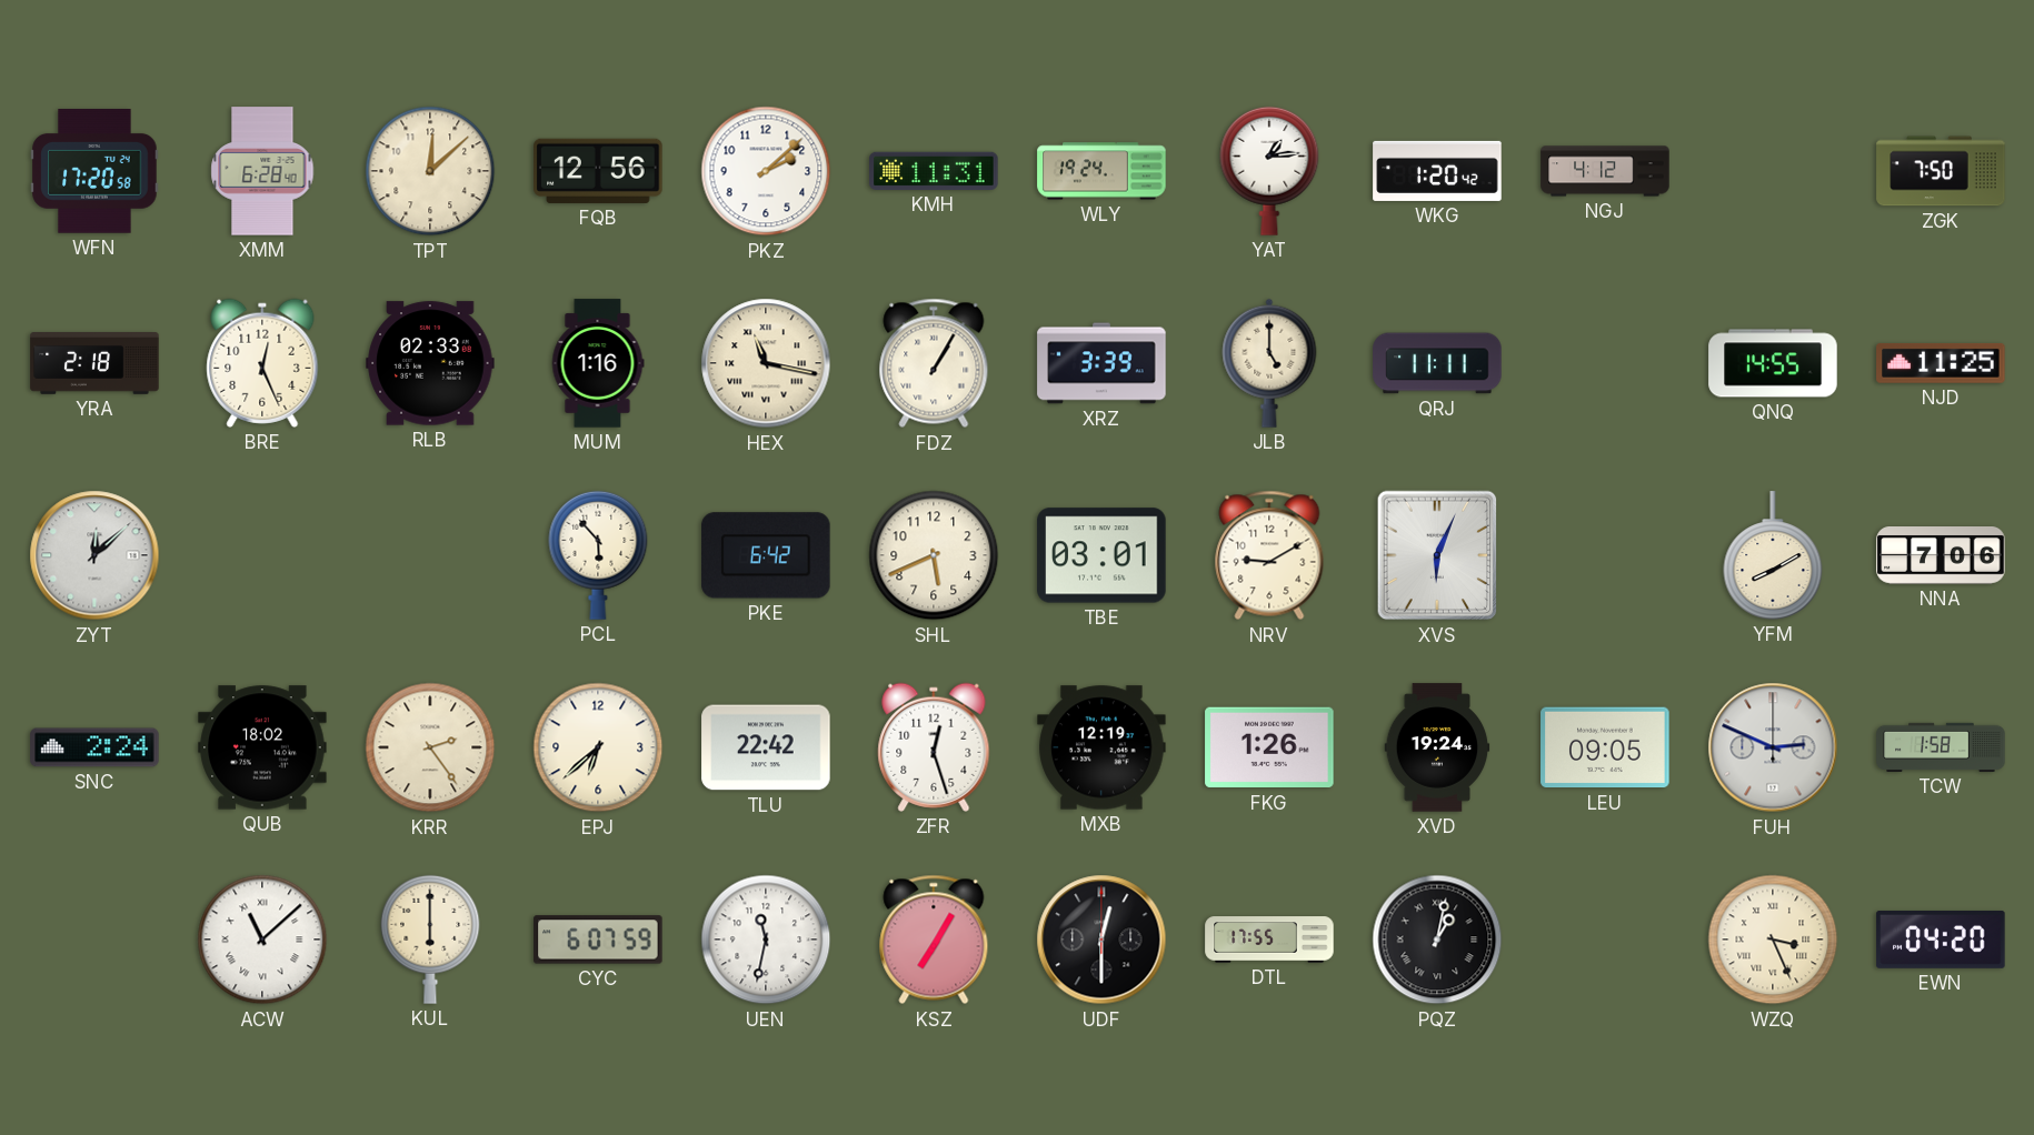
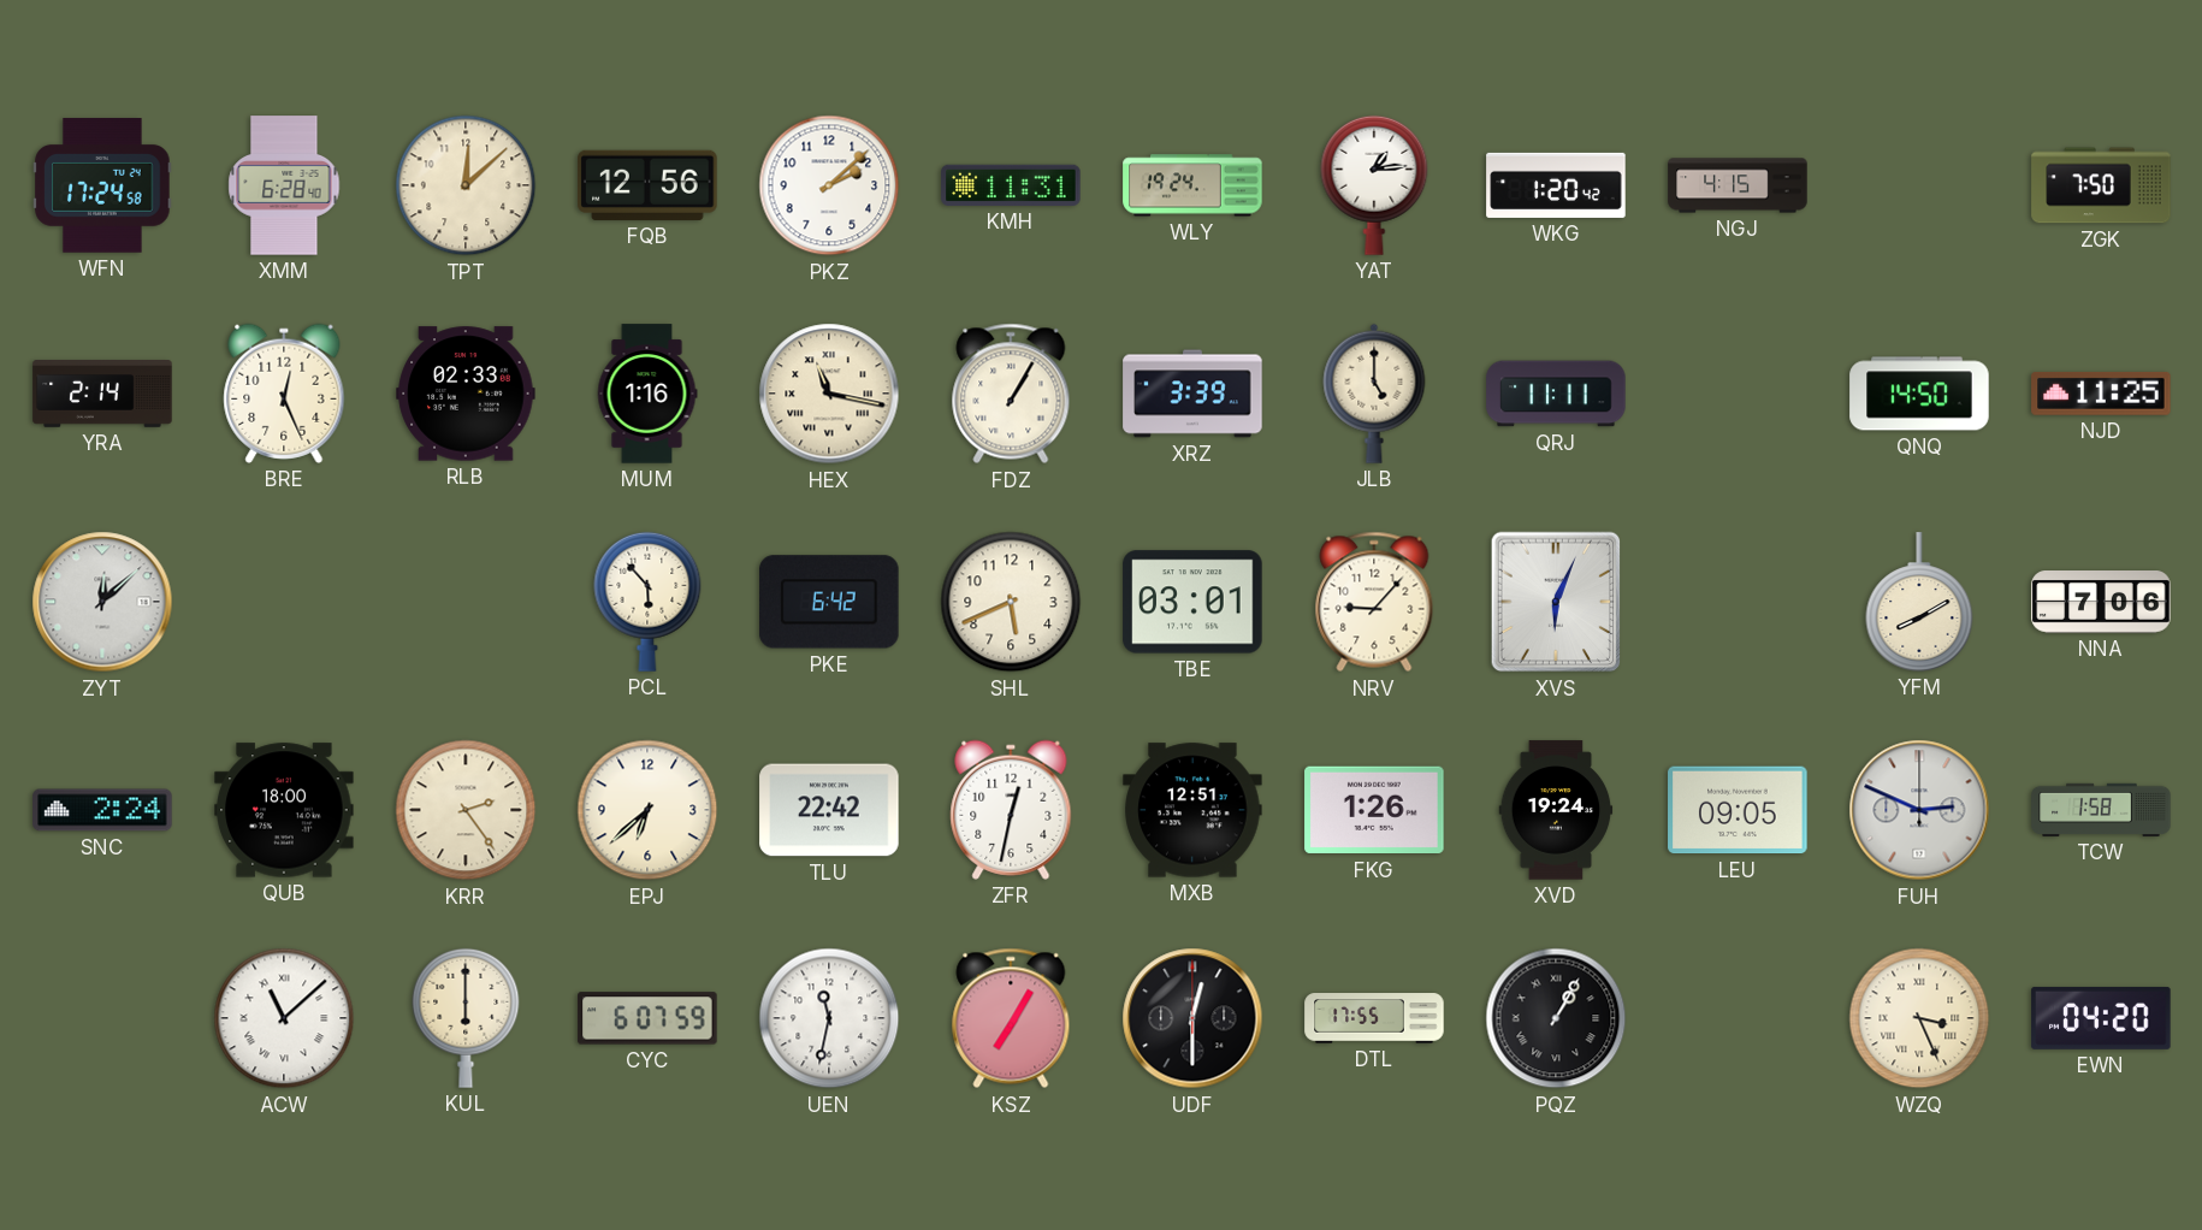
WFN: 17:20 -> 17:24
NGJ: 4:12 -> 4:15
YRA: 2:18 -> 2:14
QNQ: 14:55 -> 14:50
NRV: 9:10 -> 9:07
QUB: 18:02 -> 18:00
ZFR: 12:27 -> 12:32
MXB: 12:19 -> 12:51
PQZ: 1:02 -> 1:05
